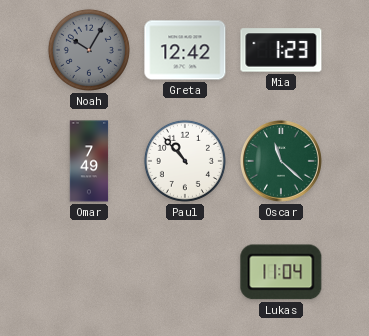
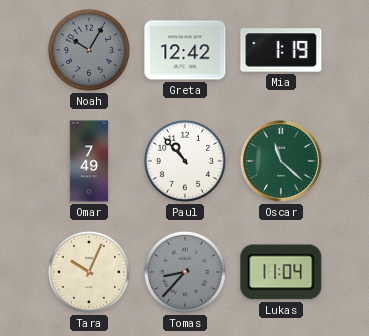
Mia: 1:23 -> 1:19
Tara: none -> 10:04
Tomas: none -> 8:37
